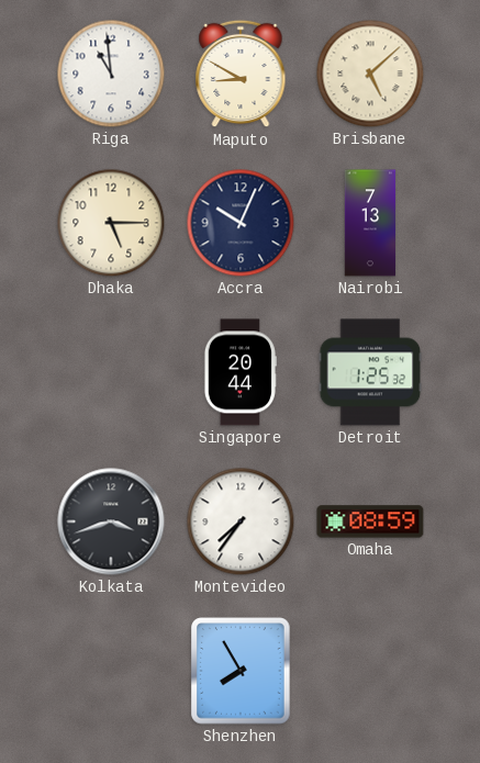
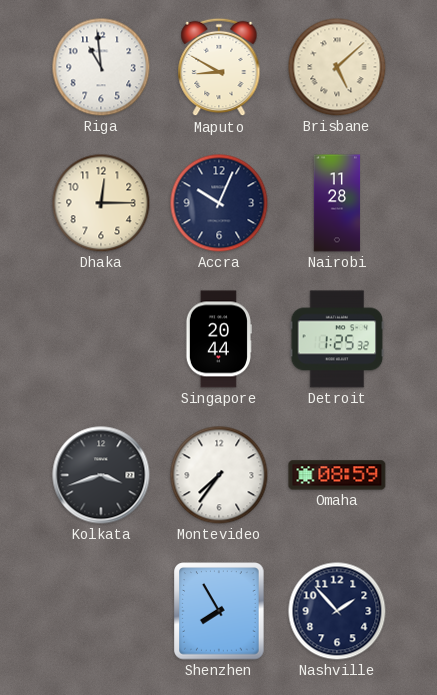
Dhaka: 5:15 -> 12:15
Nairobi: 7:13 -> 11:28
Nashville: none -> 1:53
